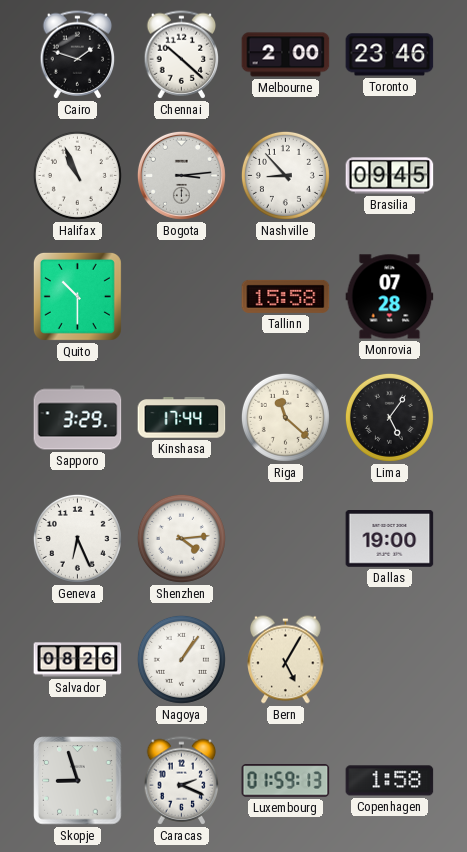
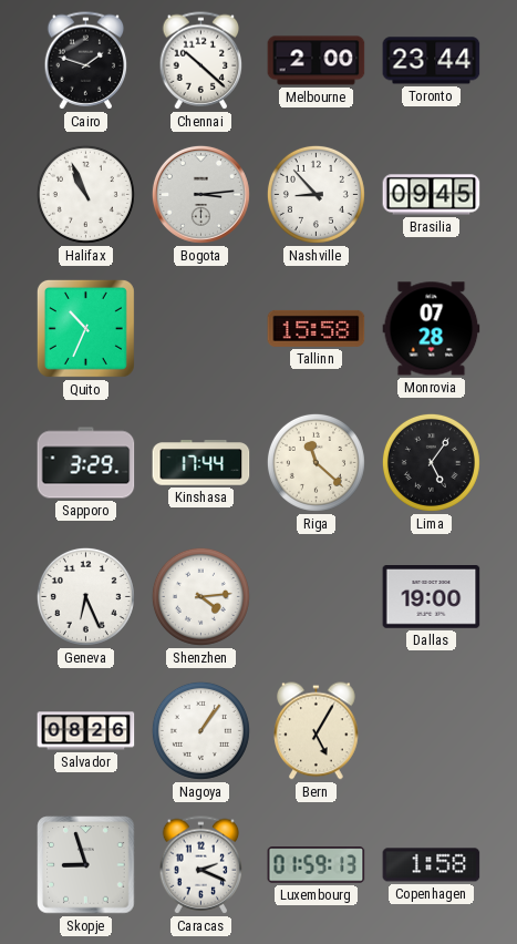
Toronto: 23:46 -> 23:44
Quito: 10:30 -> 10:34
